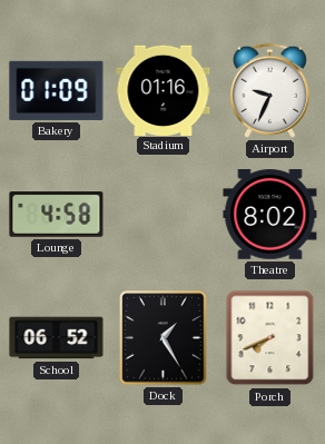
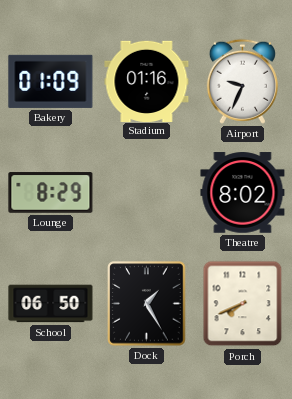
Lounge: 4:58 -> 8:29
School: 06:52 -> 06:50
